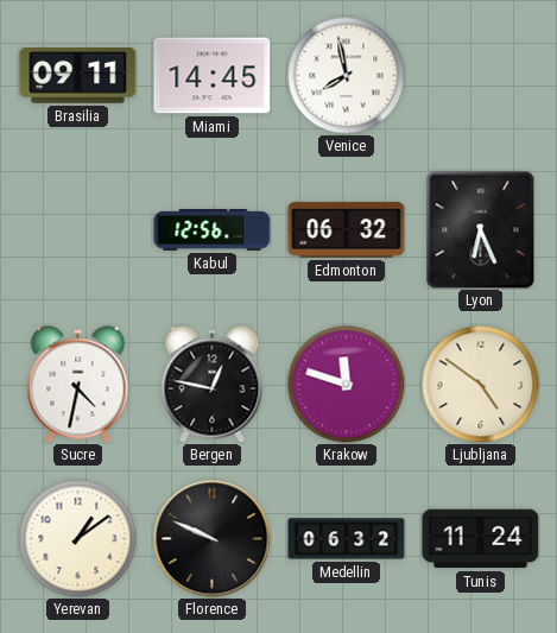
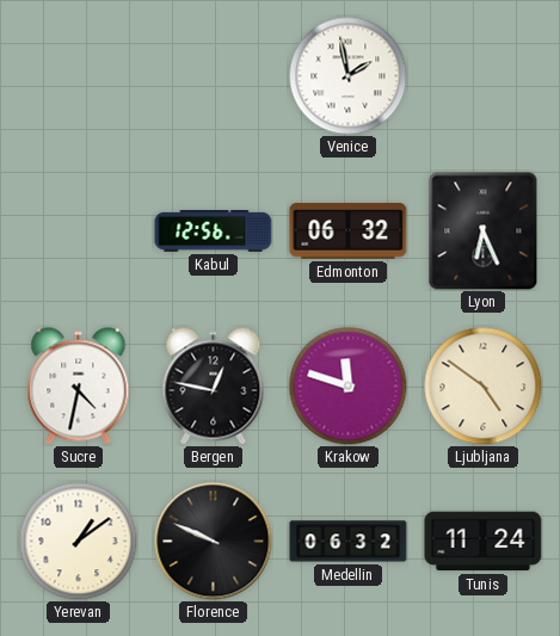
Brasilia: 09:11 -> none
Miami: 14:45 -> none
Venice: 7:58 -> 1:58
